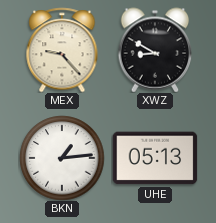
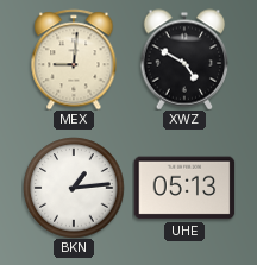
MEX: 9:23 -> 9:01
XWZ: 8:50 -> 4:50
